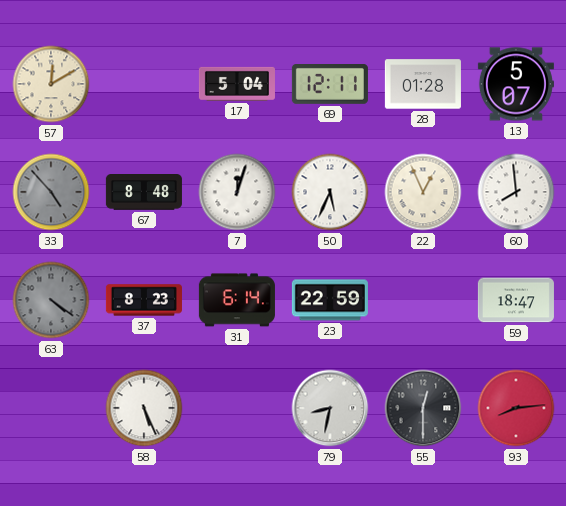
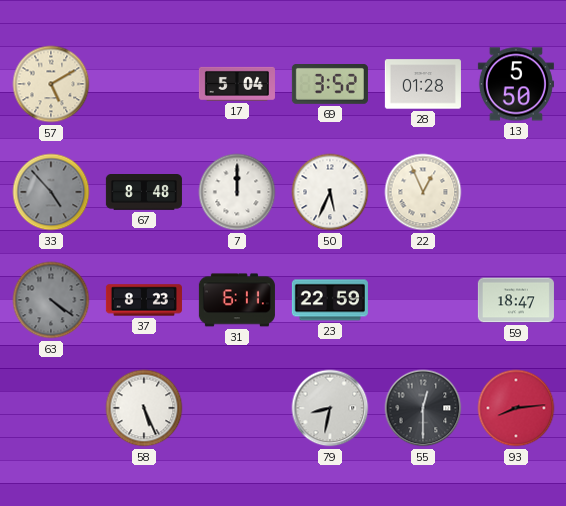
57: 12:10 -> 5:10
69: 12:11 -> 3:52
13: 5:07 -> 5:50
7: 12:03 -> 12:00
60: 7:59 -> none
31: 6:14 -> 6:11
